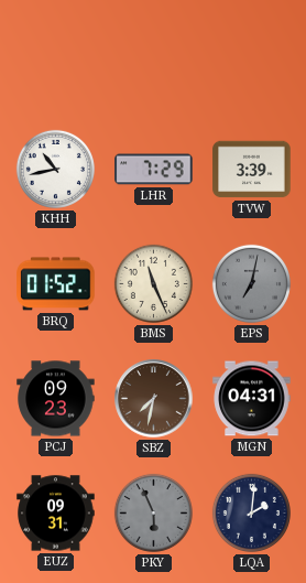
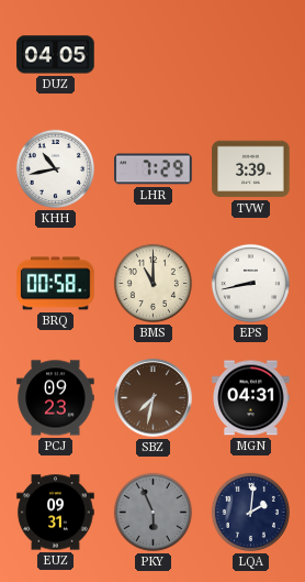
DUZ: none -> 04:05
BRQ: 01:52 -> 00:58
BMS: 11:26 -> 11:00
EPS: 7:02 -> 8:43
EPS dial: grey -> white
